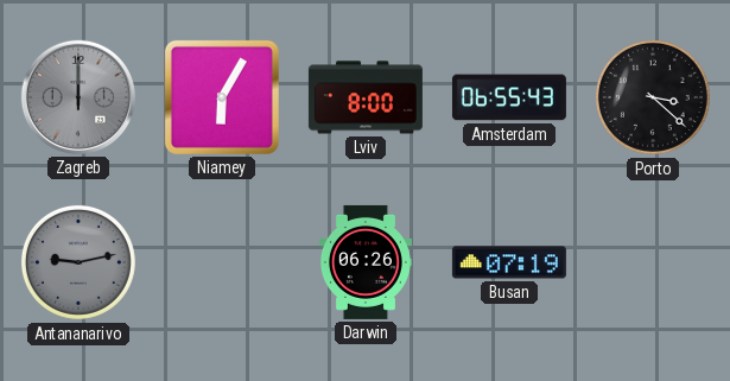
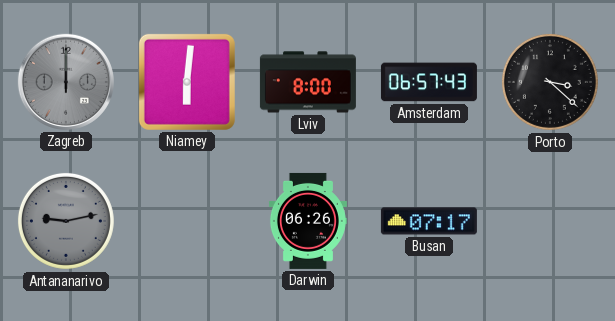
Niamey: 6:05 -> 6:01
Amsterdam: 06:55 -> 06:57
Busan: 07:19 -> 07:17
